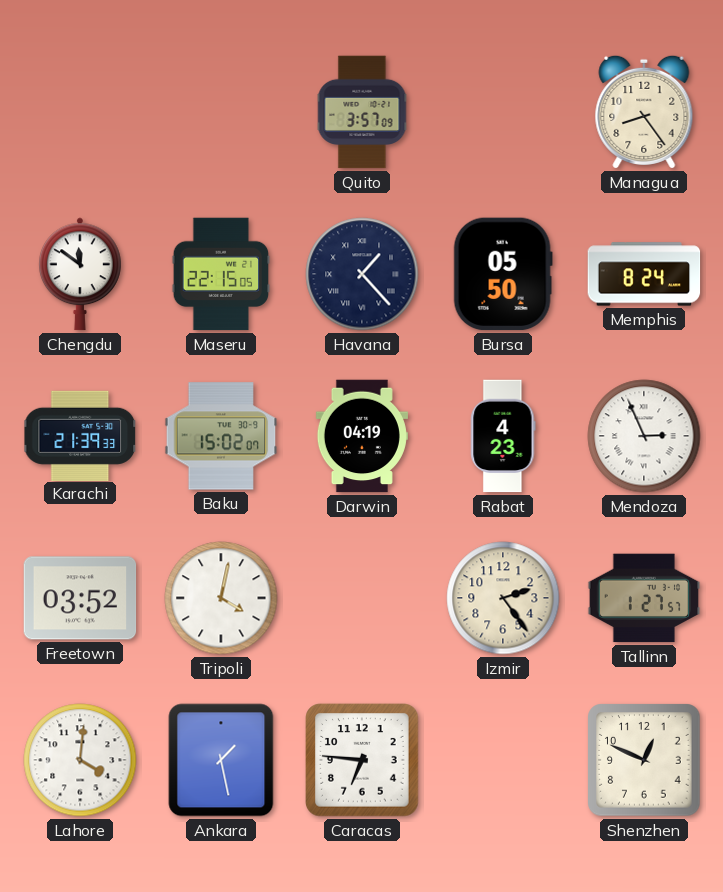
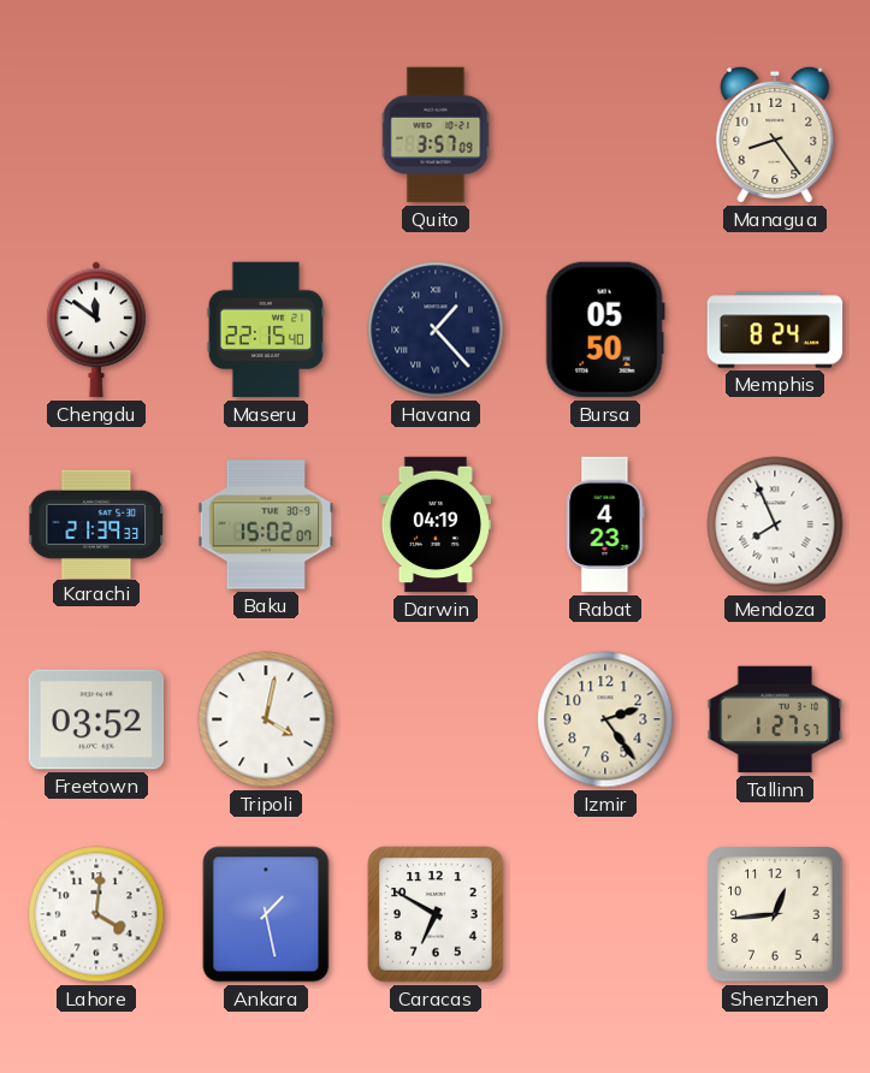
Maseru: 22:15:05 -> 22:15:40
Mendoza: 2:56 -> 7:56
Caracas: 6:46 -> 6:50
Shenzhen: 12:49 -> 12:44
